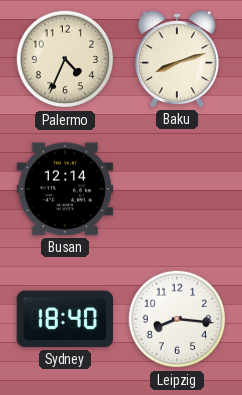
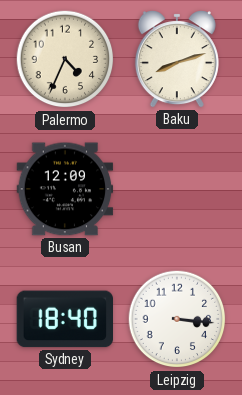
Busan: 12:14 -> 12:09
Leipzig: 8:16 -> 3:16
